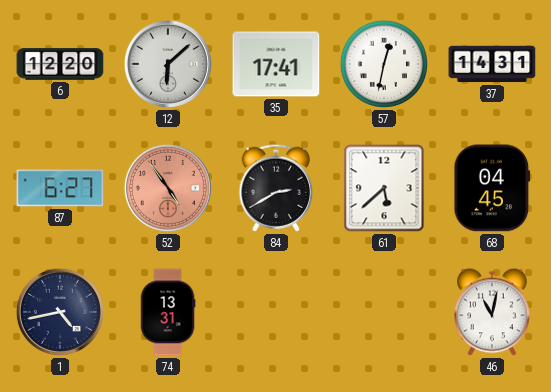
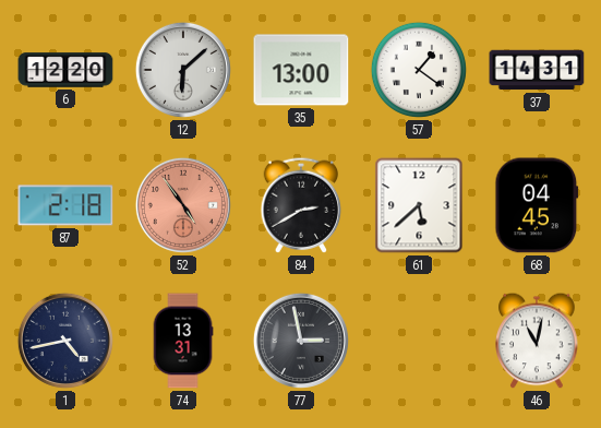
35: 17:41 -> 13:00
57: 12:32 -> 1:21
87: 6:27 -> 2:18
77: none -> 2:58
